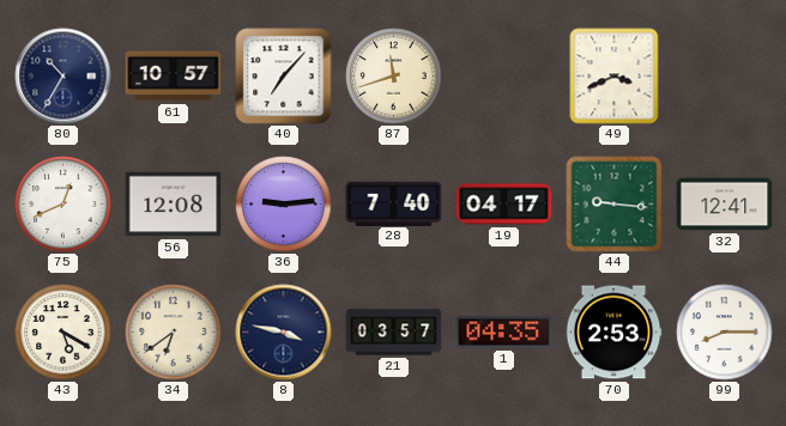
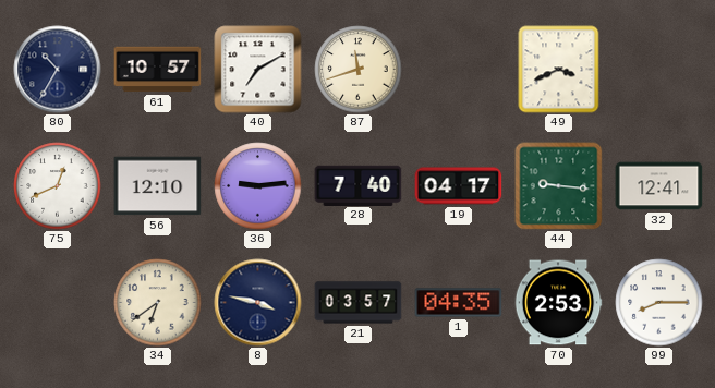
40: 7:07 -> 7:10
56: 12:08 -> 12:10
43: 5:20 -> none
